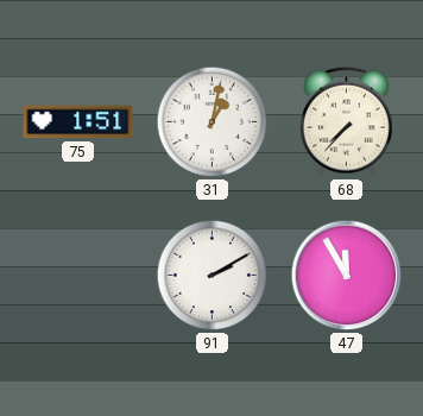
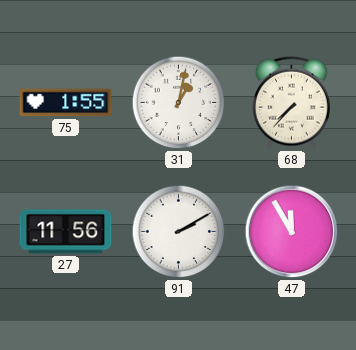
75: 1:51 -> 1:55
27: none -> 11:56
